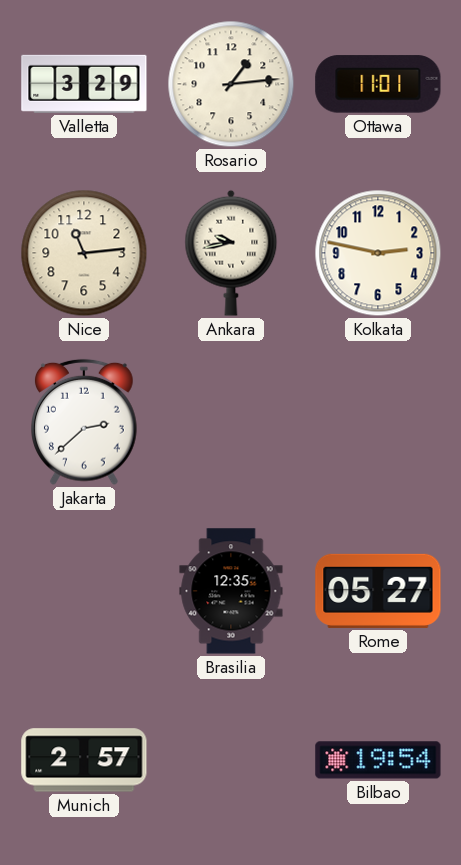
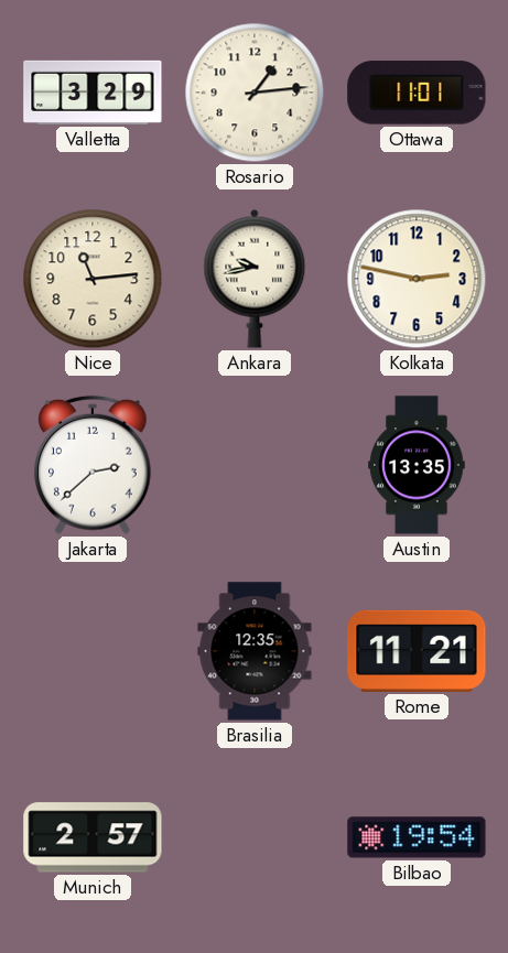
Austin: none -> 13:35
Rome: 05:27 -> 11:21
